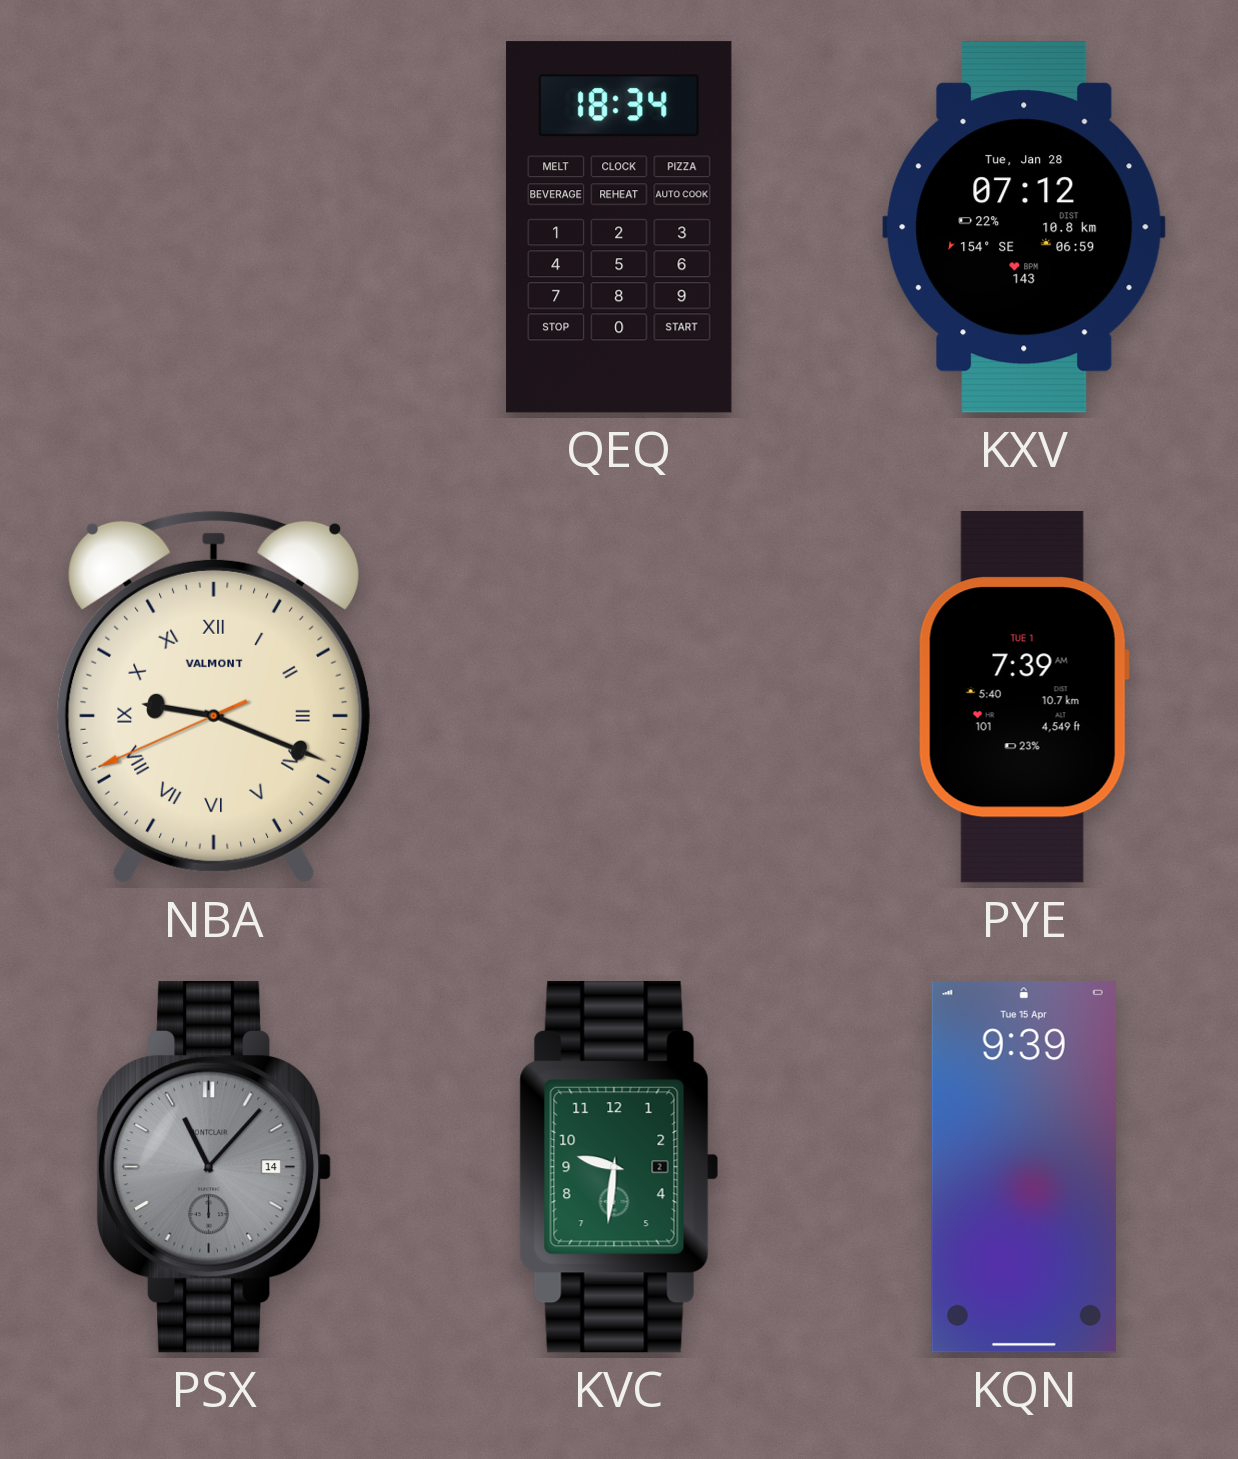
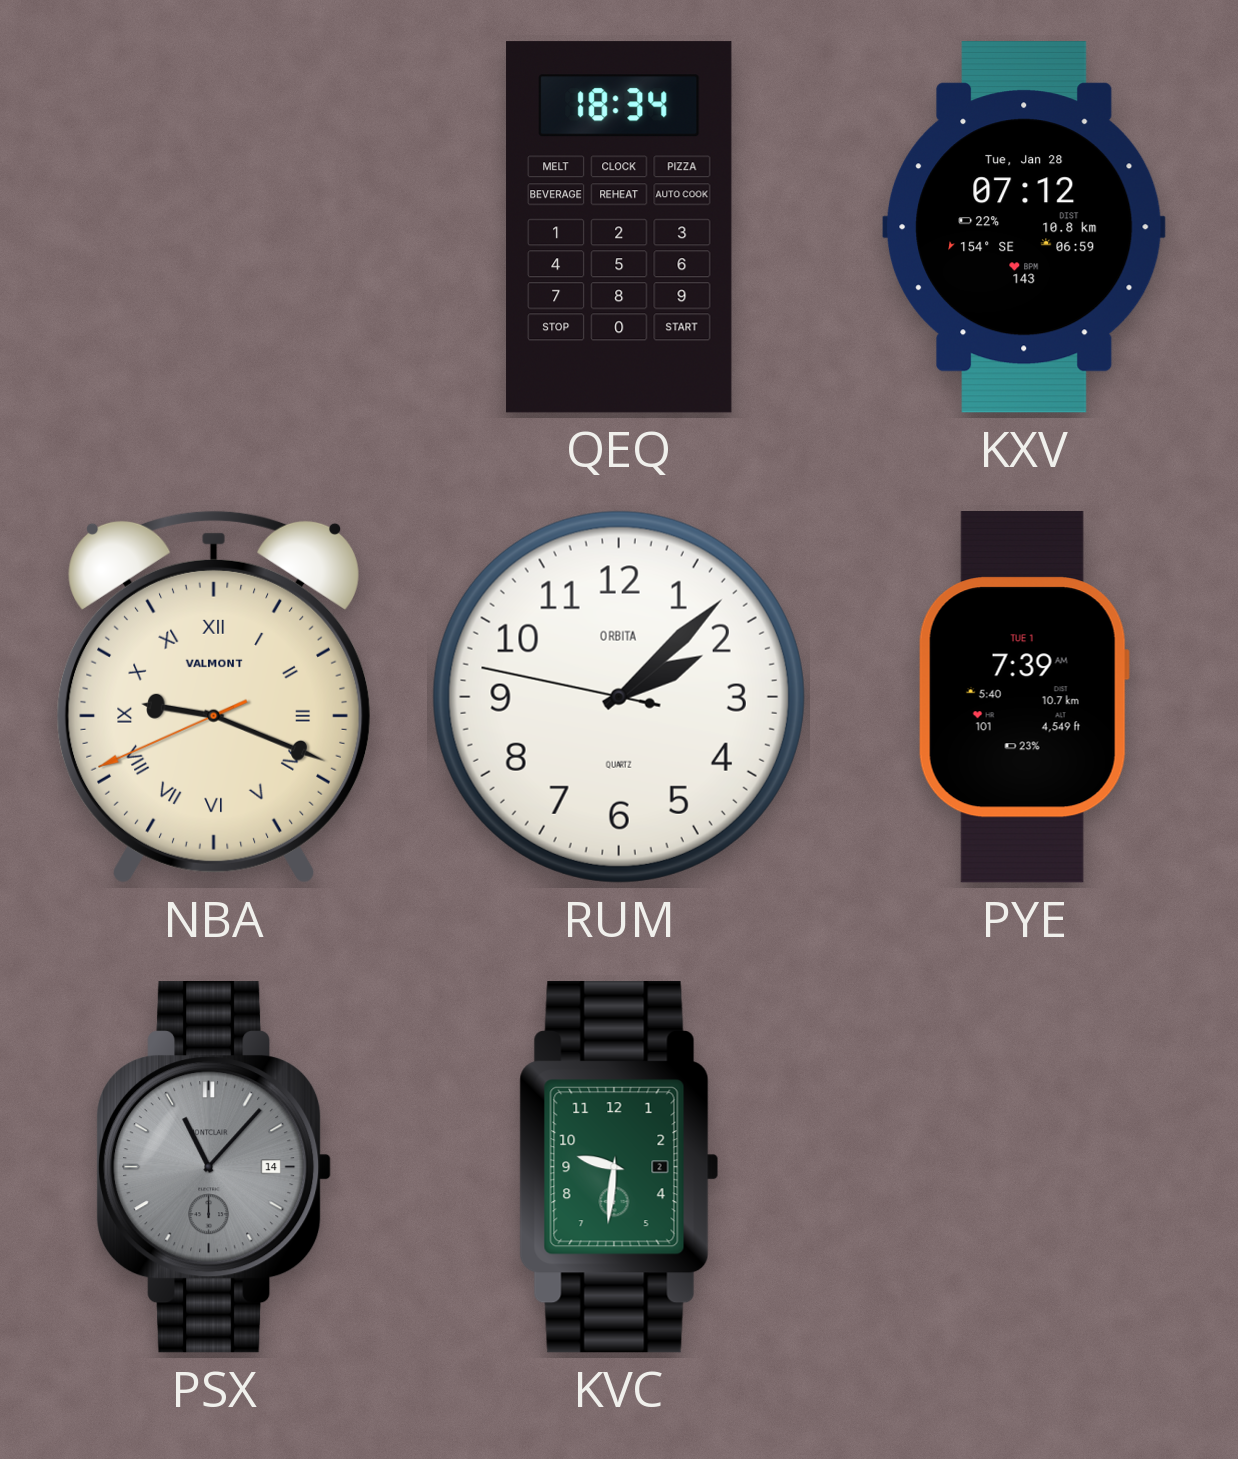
RUM: none -> 2:07
KQN: 9:39 -> none
